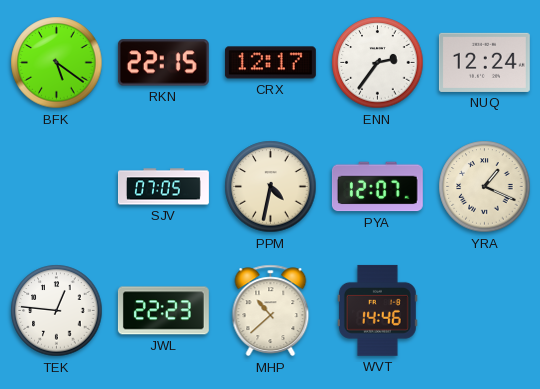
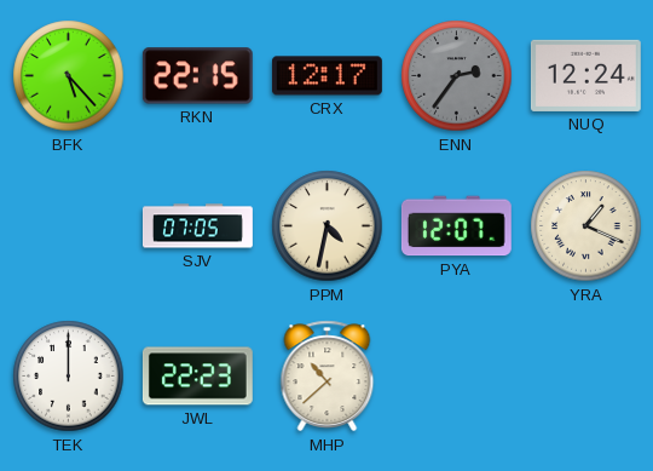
BFK: 5:21 -> 5:23
ENN dial: white -> grey
TEK: 12:46 -> 12:00
WVT: 14:46 -> none
